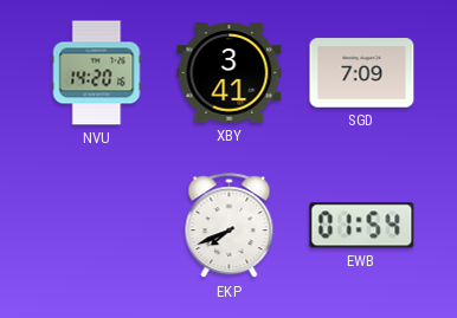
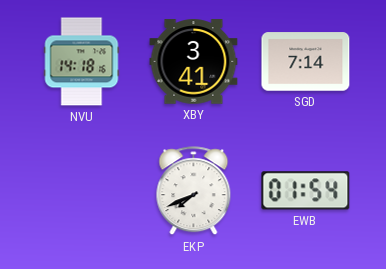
NVU: 14:20 -> 14:18
SGD: 7:09 -> 7:14
